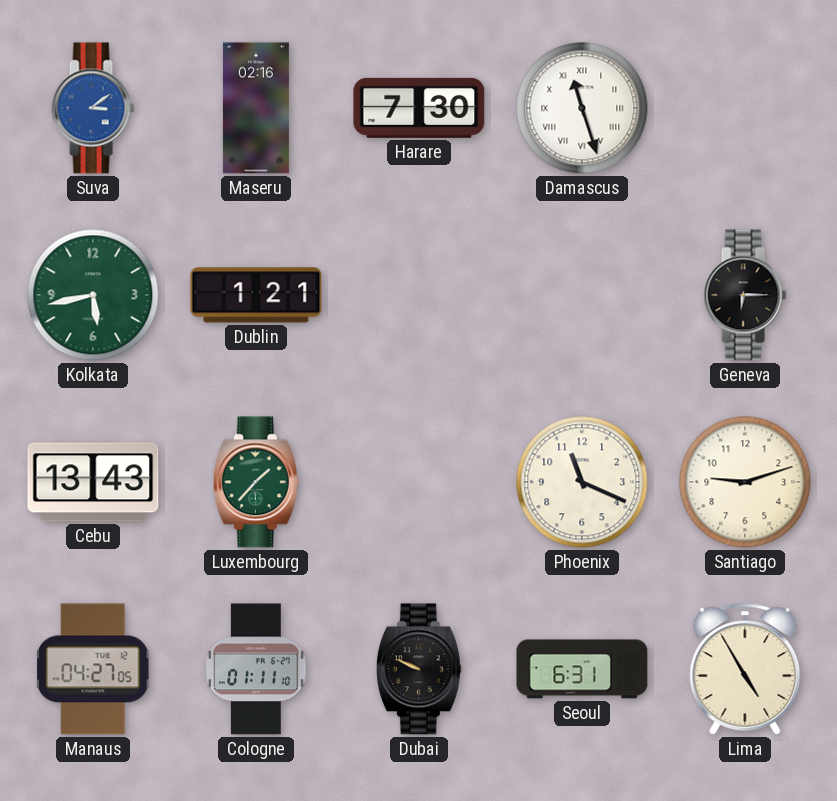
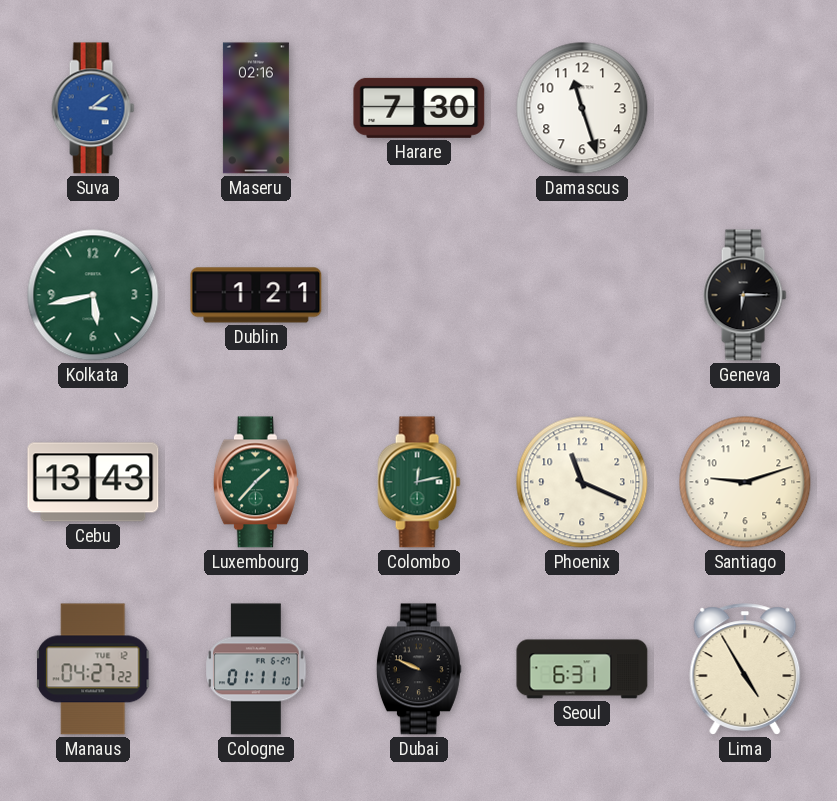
Damascus numerals: Roman -> Arabic
Colombo: none -> 12:13
Manaus: 04:27:05 -> 04:27:22
